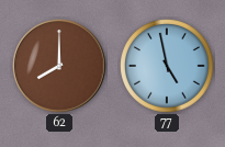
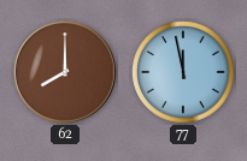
77: 4:58 -> 11:58
